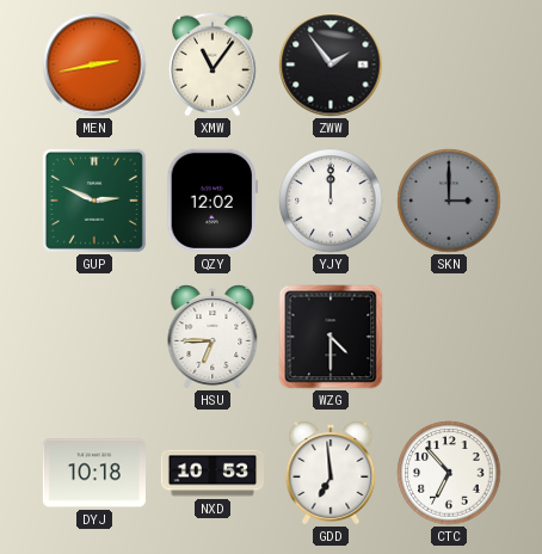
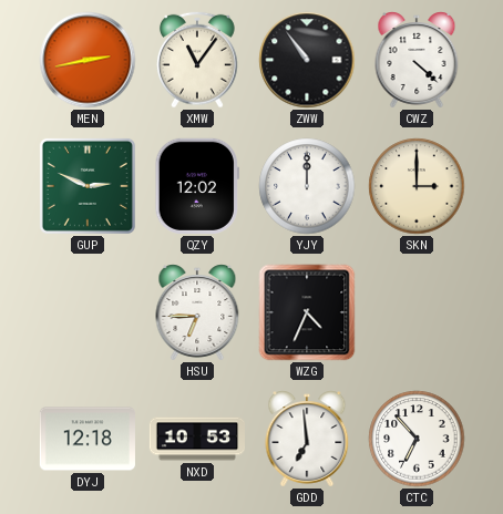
ZWW: 1:54 -> 10:54
CWZ: none -> 4:22
SKN dial: grey -> cream
WZG: 4:30 -> 4:34
DYJ: 10:18 -> 12:18
